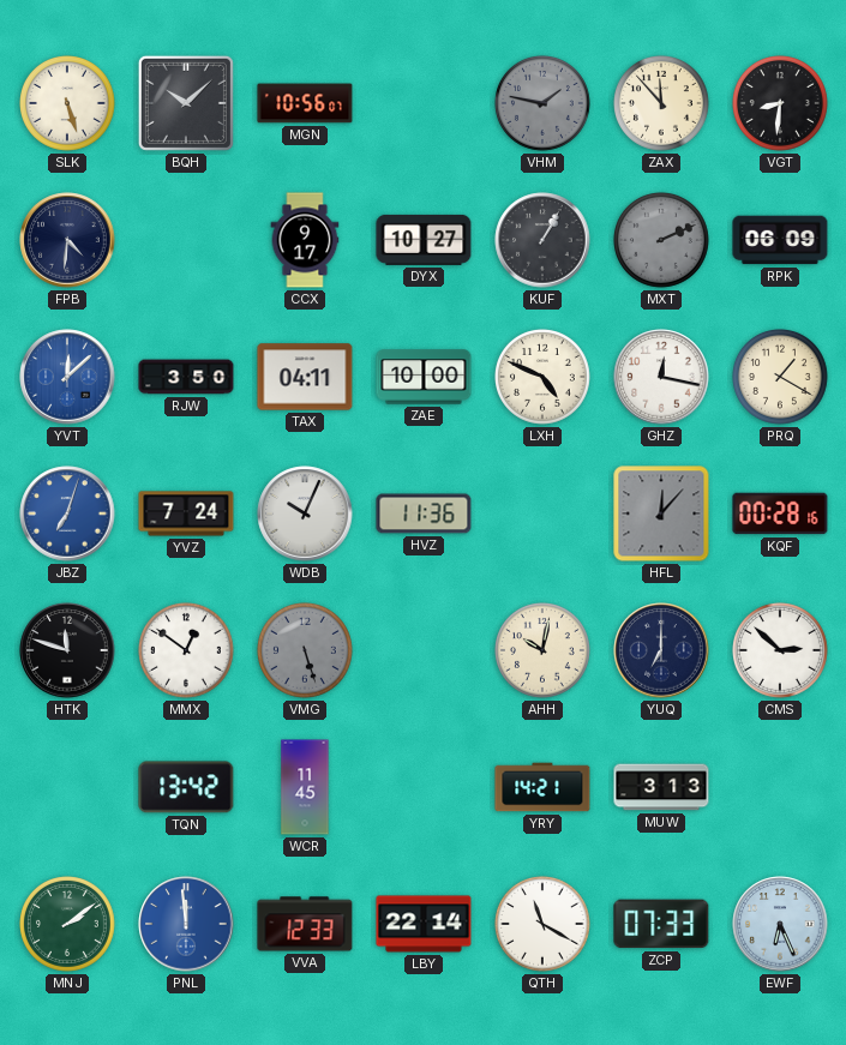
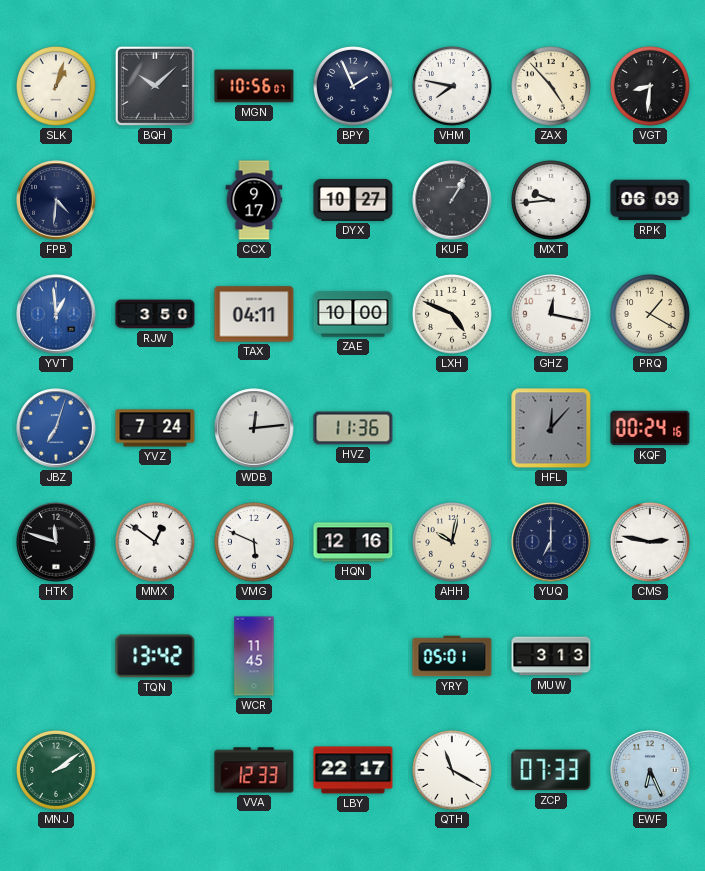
SLK: 5:27 -> 1:03
BPY: none -> 1:56
VHM: 1:47 -> 7:47
VHM dial: grey -> white
ZAX: 11:53 -> 4:53
MXT: 2:11 -> 9:44
MXT dial: grey -> white
YVT: 12:08 -> 12:59
WDB: 10:04 -> 12:14
KQF: 00:28 -> 00:24
VMG: 5:27 -> 5:49
VMG dial: grey -> white
HQN: none -> 12:16
CMS: 2:52 -> 2:47
YRY: 14:21 -> 05:01
PNL: 11:59 -> none
LBY: 22:14 -> 22:17
